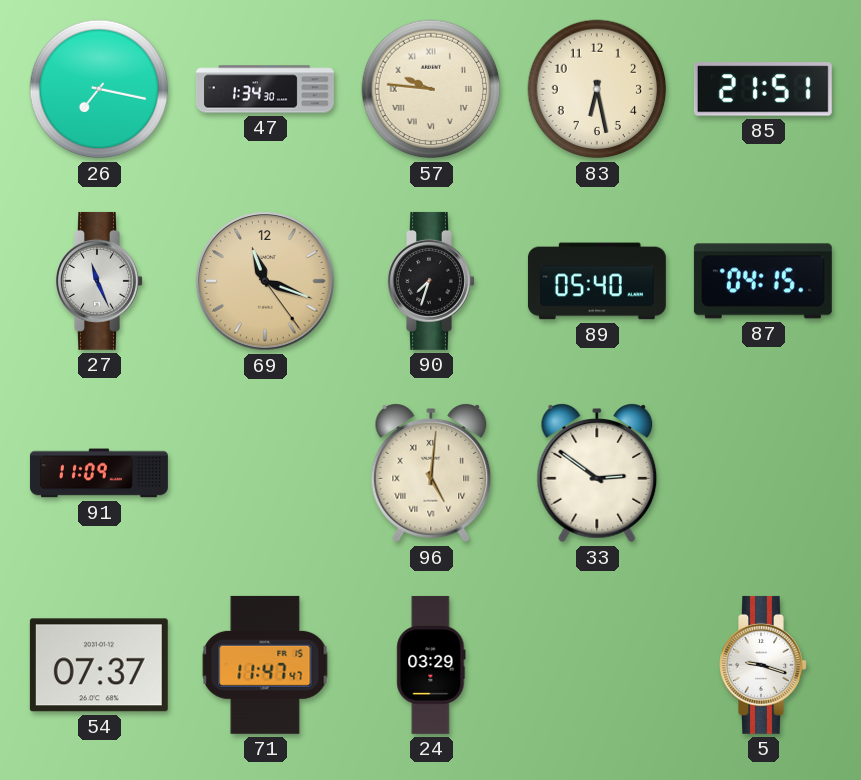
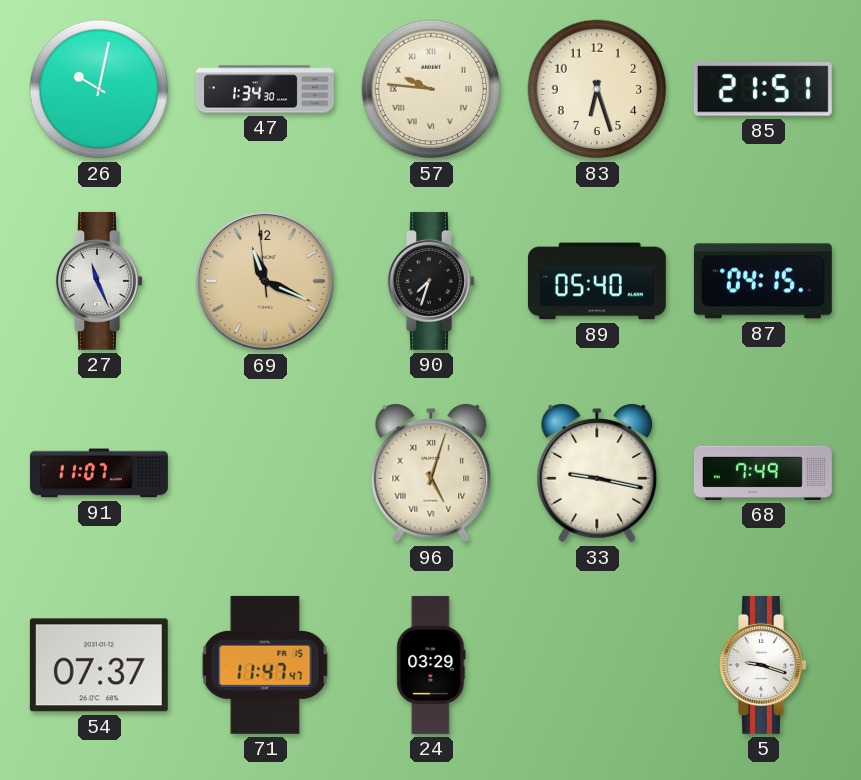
26: 7:17 -> 10:02
83: 6:28 -> 6:27
69: 11:18:24 -> 11:18:59
91: 11:09 -> 11:07
96: 5:01 -> 5:03
33: 2:51 -> 9:17
68: none -> 7:49
